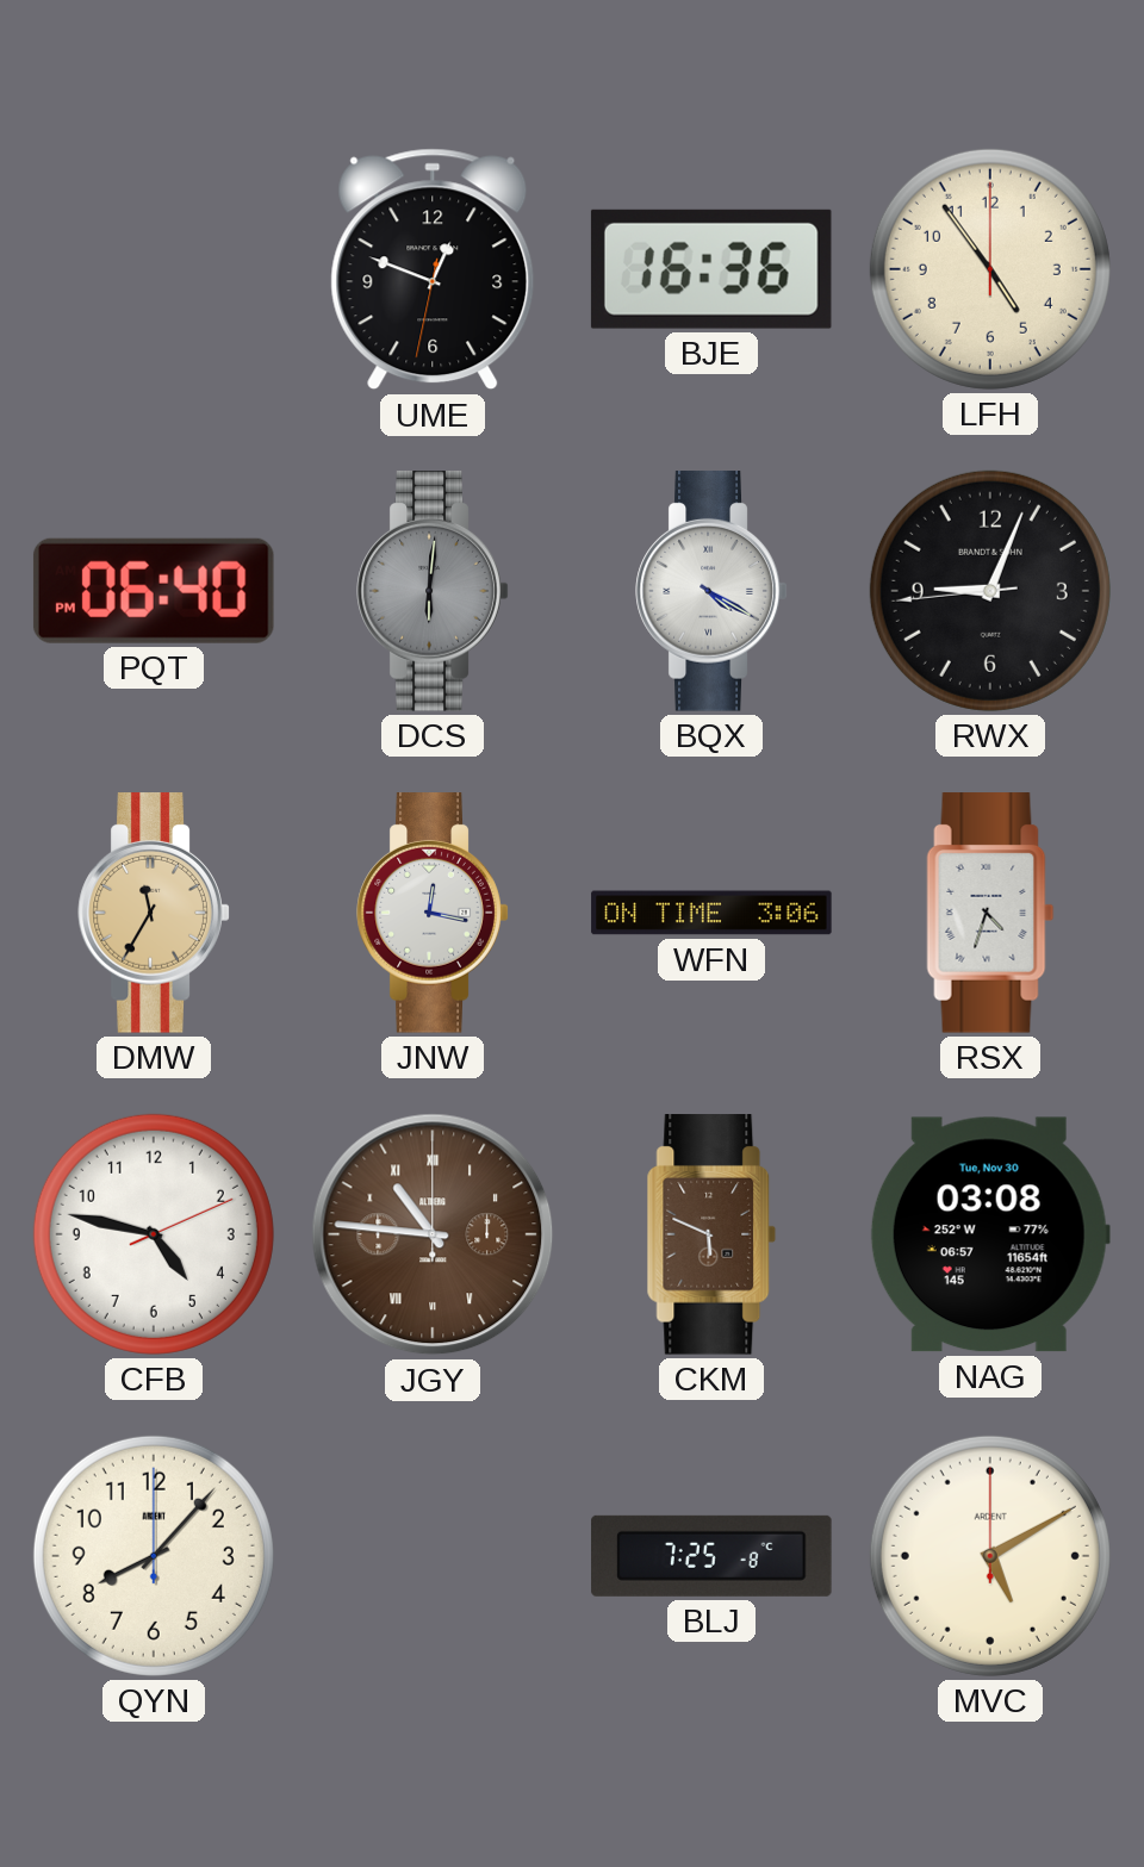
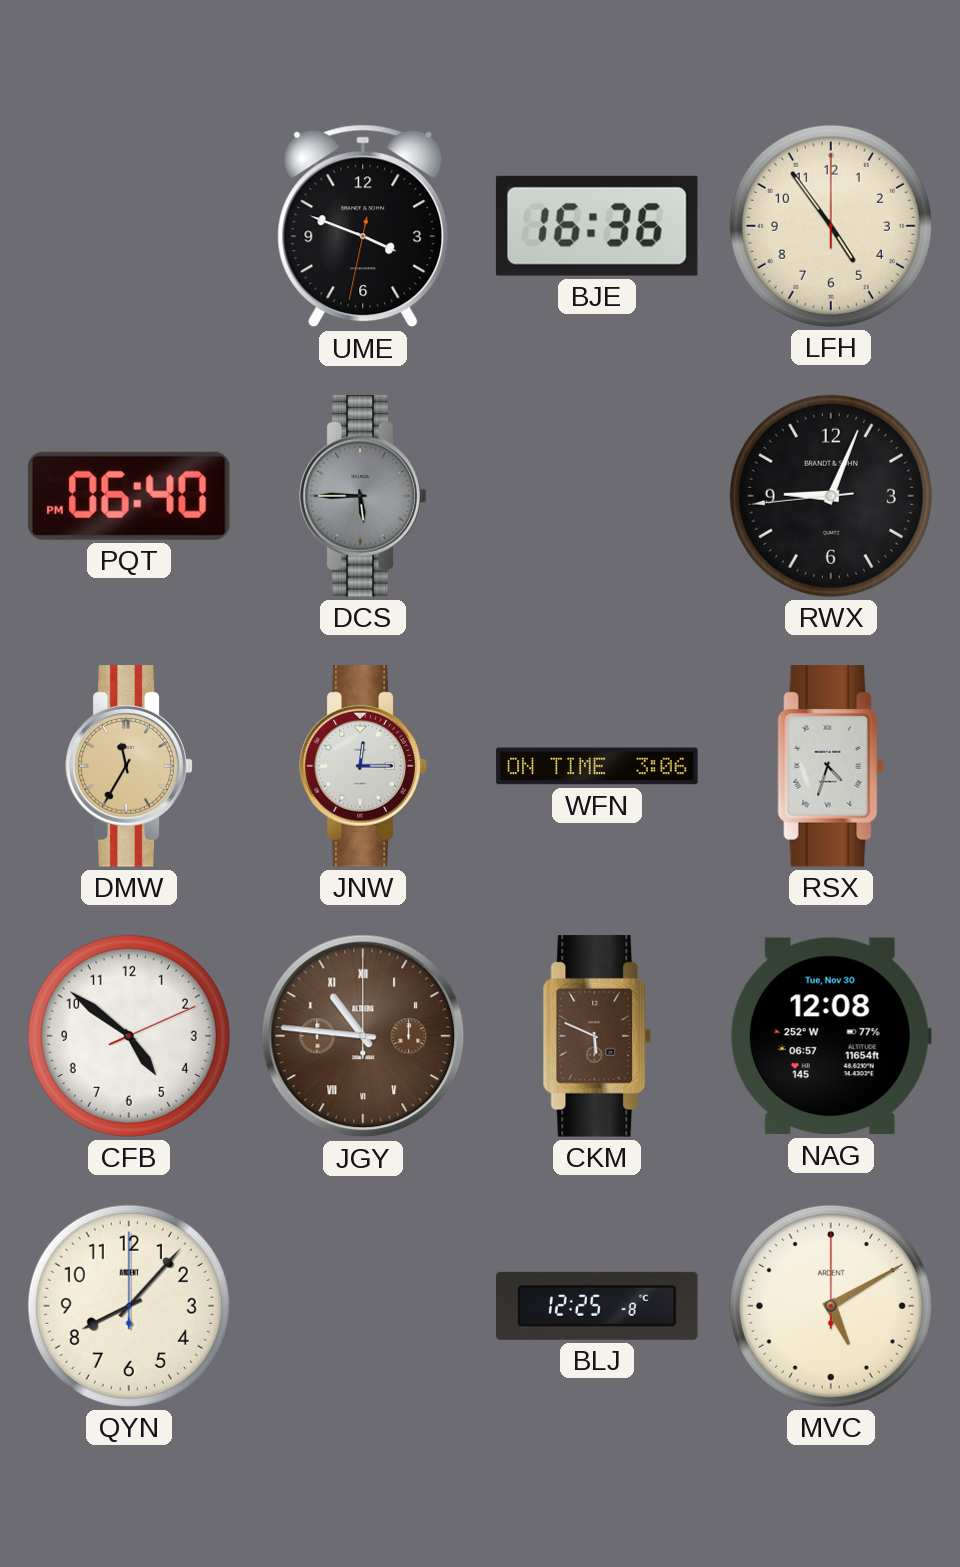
UME: 12:48 -> 3:48
DCS: 6:01 -> 5:45
BQX: 4:20 -> none
JNW: 12:17 -> 12:15
CFB: 4:47 -> 4:51
NAG: 03:08 -> 12:08
BLJ: 7:25 -> 12:25
